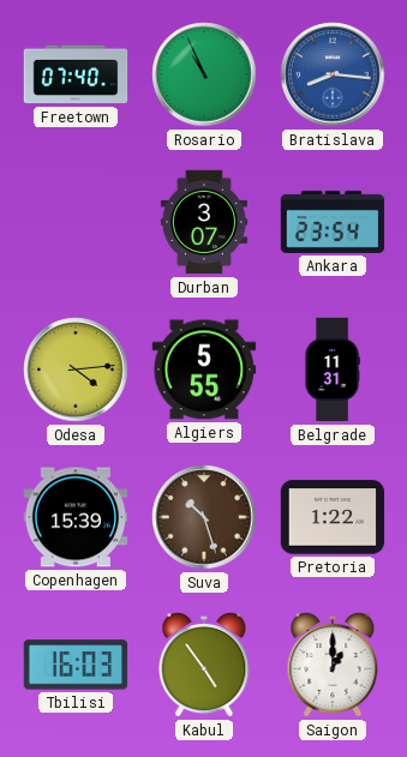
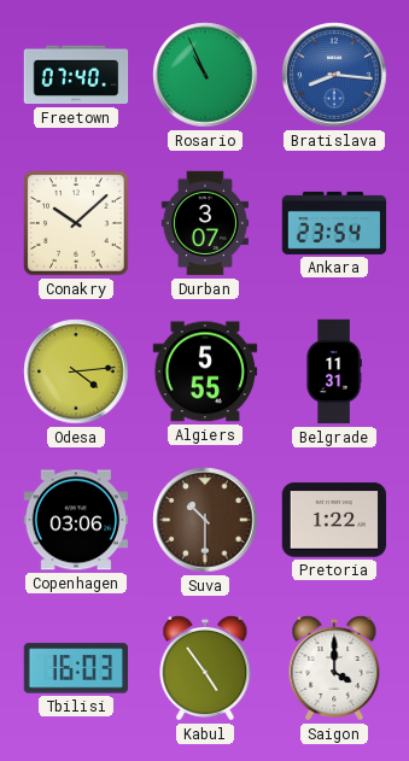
Conakry: none -> 10:08
Copenhagen: 15:39 -> 03:06
Suva: 10:27 -> 10:30
Saigon: 1:00 -> 4:00
